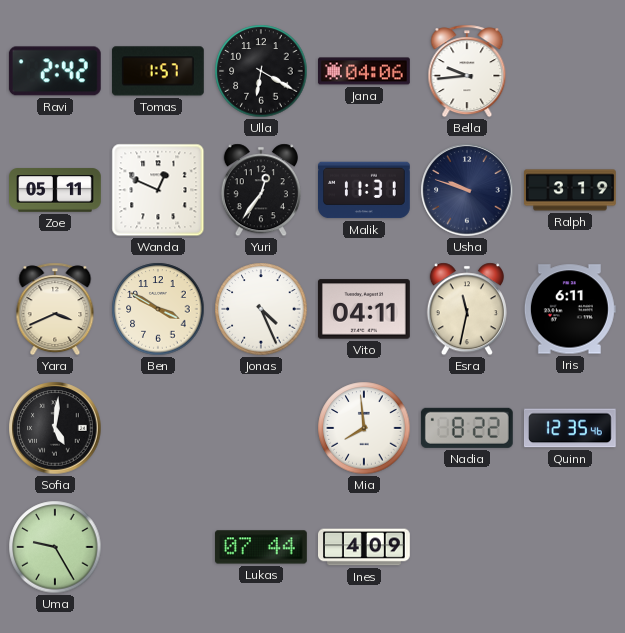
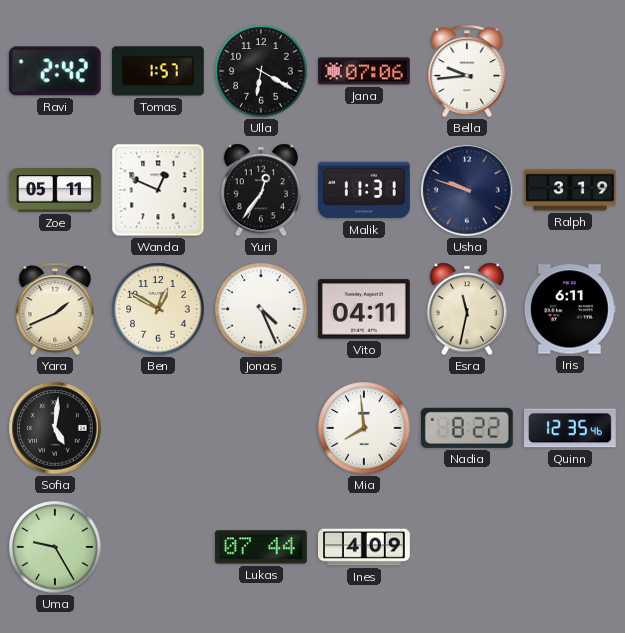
Jana: 04:06 -> 07:06
Yara: 3:41 -> 1:41
Ben: 3:50 -> 12:50
